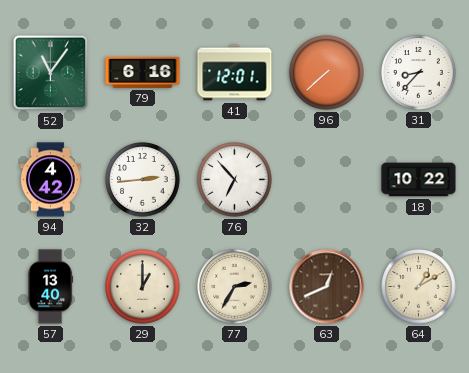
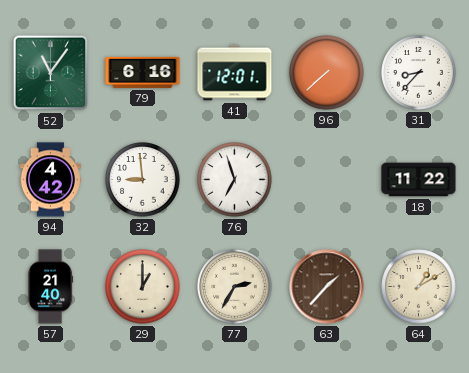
32: 2:44 -> 8:59
76: 6:53 -> 6:57
18: 10:22 -> 11:22
57: 13:40 -> 21:40
63: 12:41 -> 1:37
